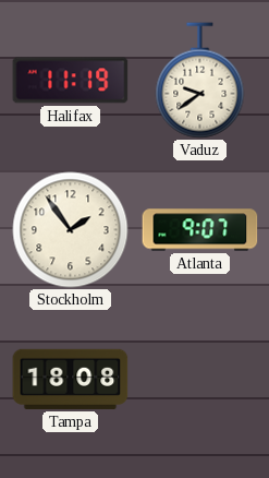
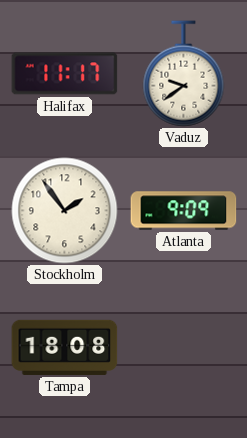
Halifax: 11:19 -> 11:17
Atlanta: 9:07 -> 9:09
